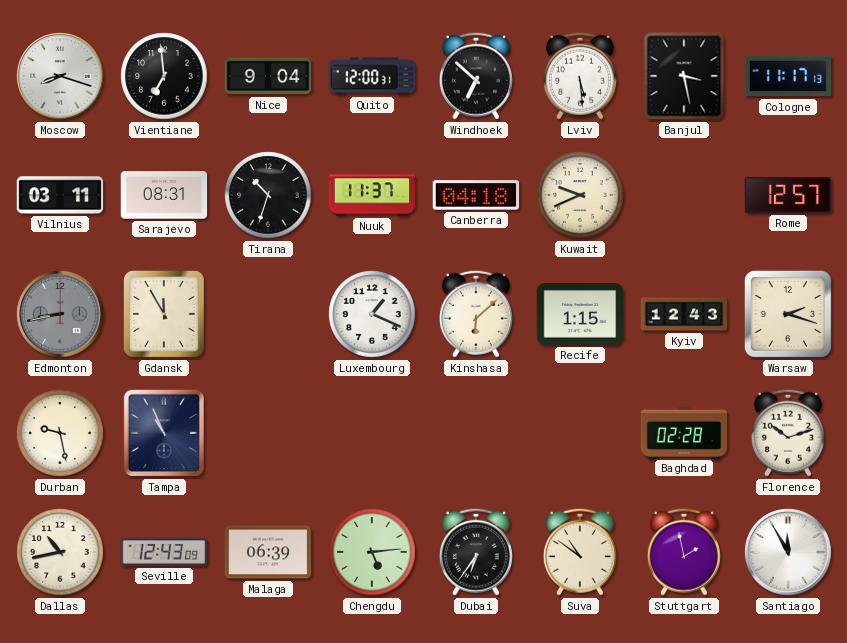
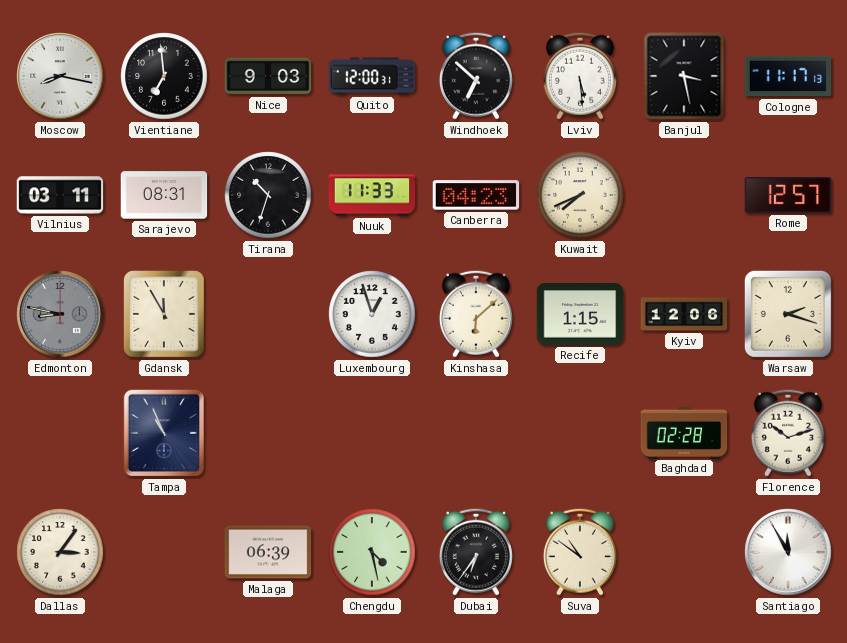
Moscow: 8:18 -> 8:17
Nice: 9:04 -> 9:03
Nuuk: 11:37 -> 11:33
Canberra: 04:18 -> 04:23
Kuwait: 9:41 -> 7:41
Edmonton: 8:43 -> 8:47
Luxembourg: 1:19 -> 12:57
Kyiv: 12:43 -> 12:06
Durban: 9:28 -> none
Dallas: 10:43 -> 3:06
Seville: 12:43 -> none
Chengdu: 5:14 -> 4:28
Stuttgart: 1:58 -> none
